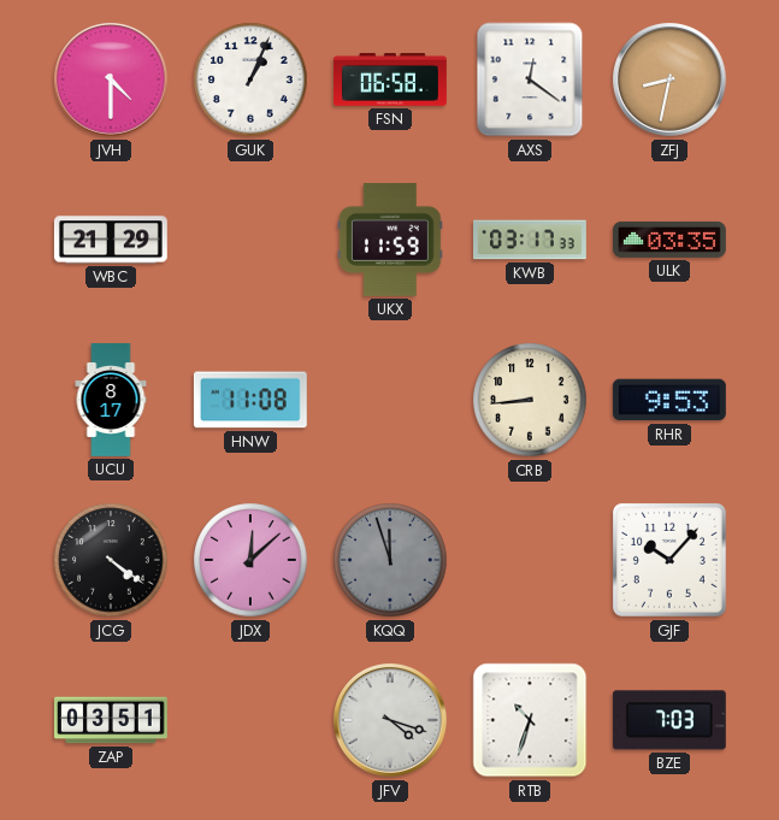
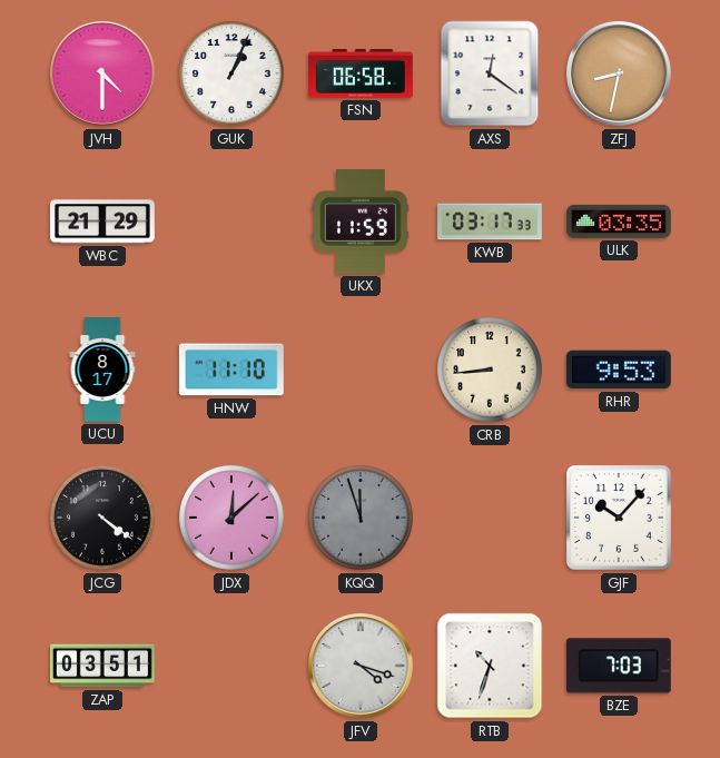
HNW: 11:08 -> 11:10
